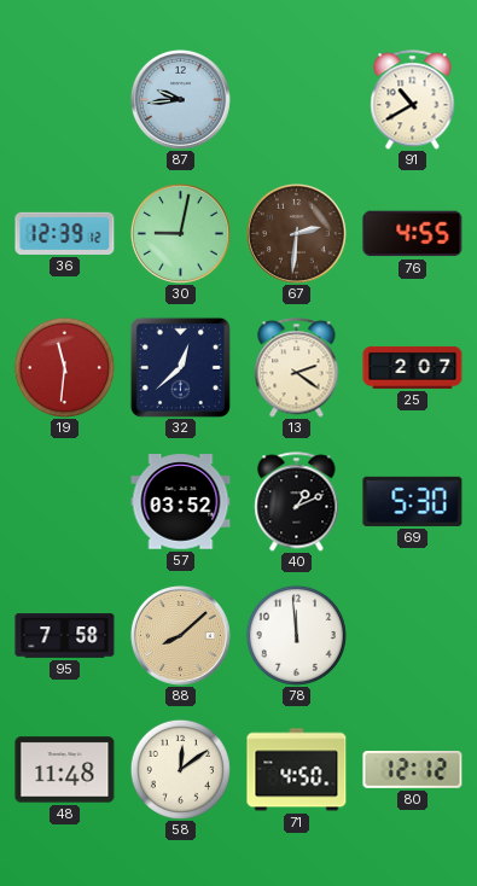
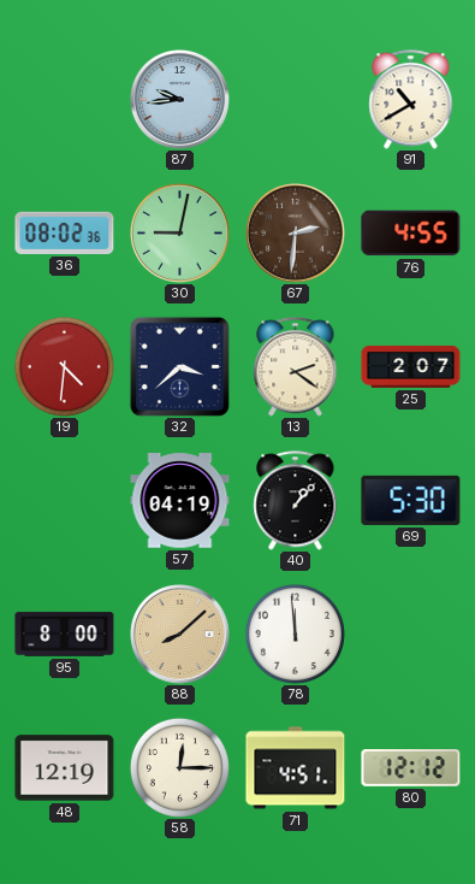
36: 12:39 -> 08:02
19: 11:31 -> 4:31
32: 12:38 -> 3:38
57: 03:52 -> 04:19
40: 1:11 -> 1:07
95: 7:58 -> 8:00
48: 11:48 -> 12:19
58: 12:09 -> 12:15
71: 4:50 -> 4:51
